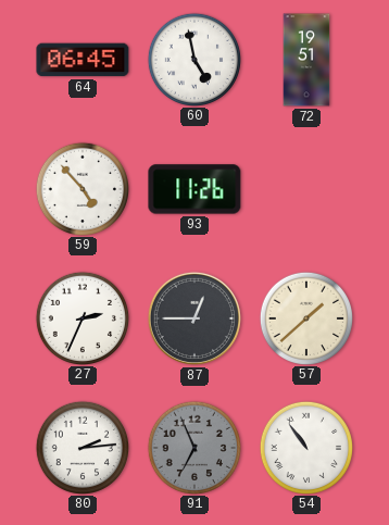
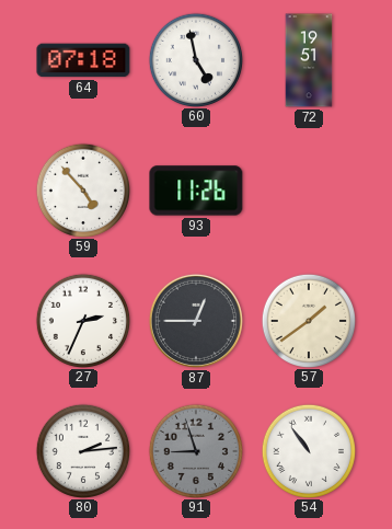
64: 06:45 -> 07:18
57: 1:38 -> 1:39
91: 6:56 -> 8:57
